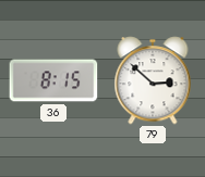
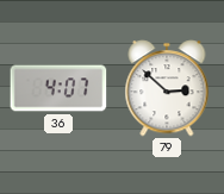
36: 8:15 -> 4:07
